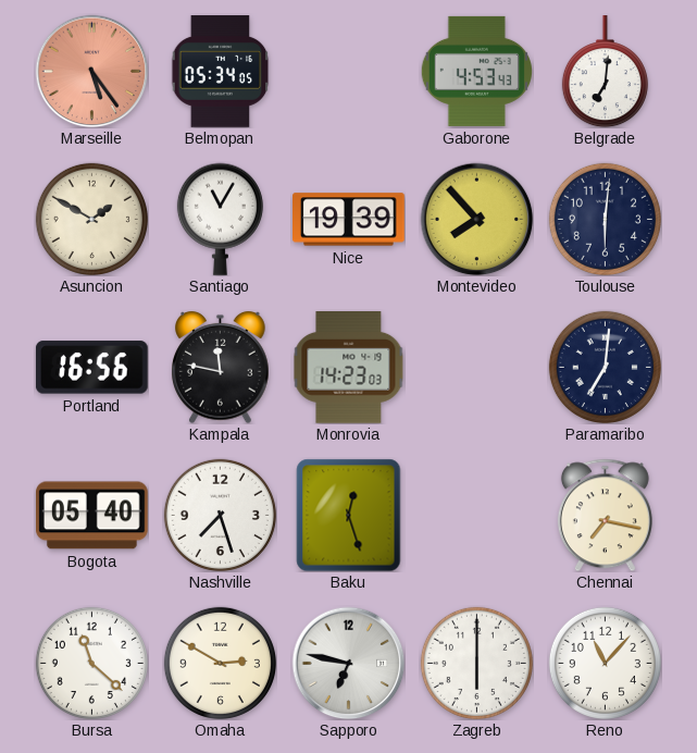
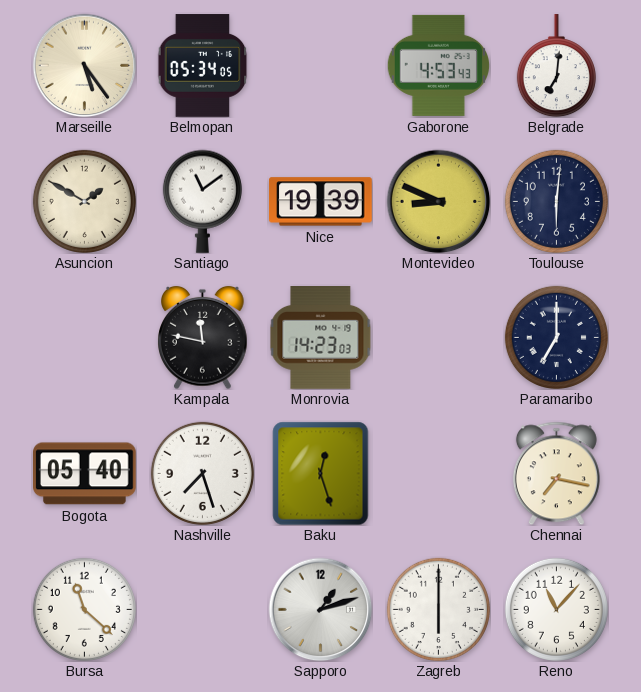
Marseille dial: salmon -> cream
Santiago: 11:05 -> 11:09
Montevideo: 7:53 -> 8:49
Portland: 16:56 -> none
Paramaribo: 7:01 -> 7:00
Omaha: 2:50 -> none
Sapporo: 6:47 -> 1:12
